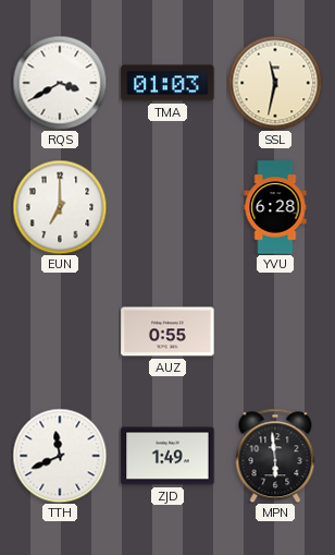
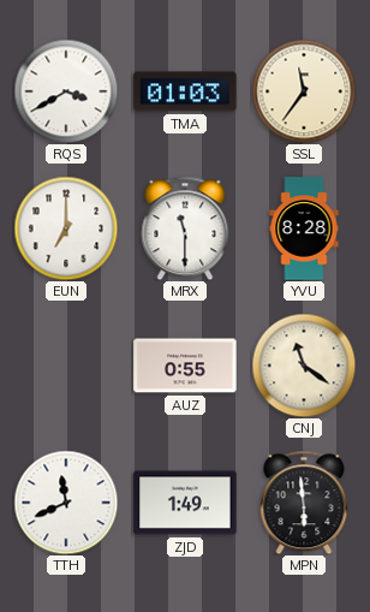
SSL: 11:32 -> 11:36
MRX: none -> 11:30
YVU: 6:28 -> 8:28
CNJ: none -> 11:21
